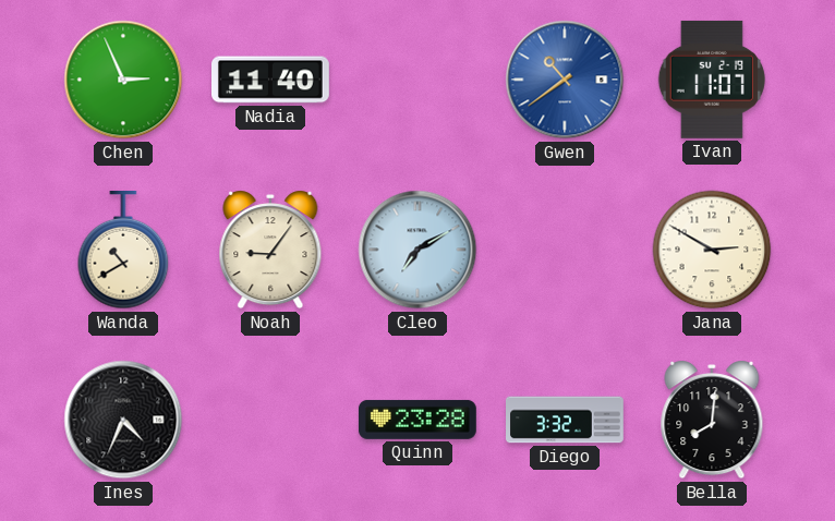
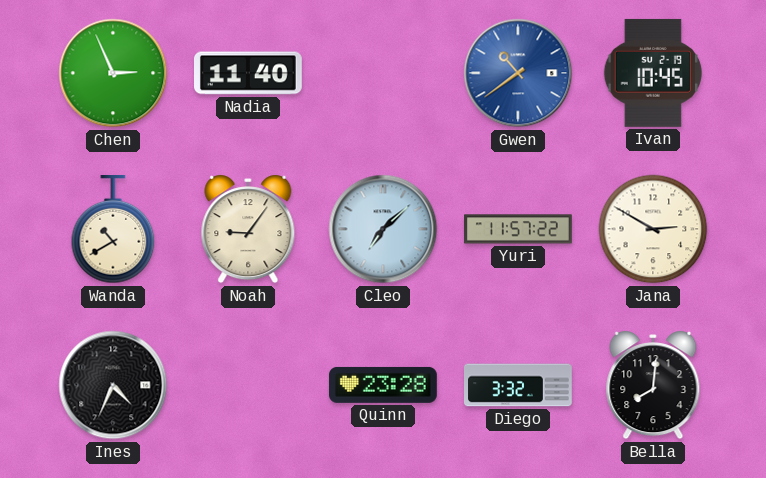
Ivan: 11:07 -> 10:45
Cleo: 7:10 -> 7:08
Yuri: none -> 11:57
